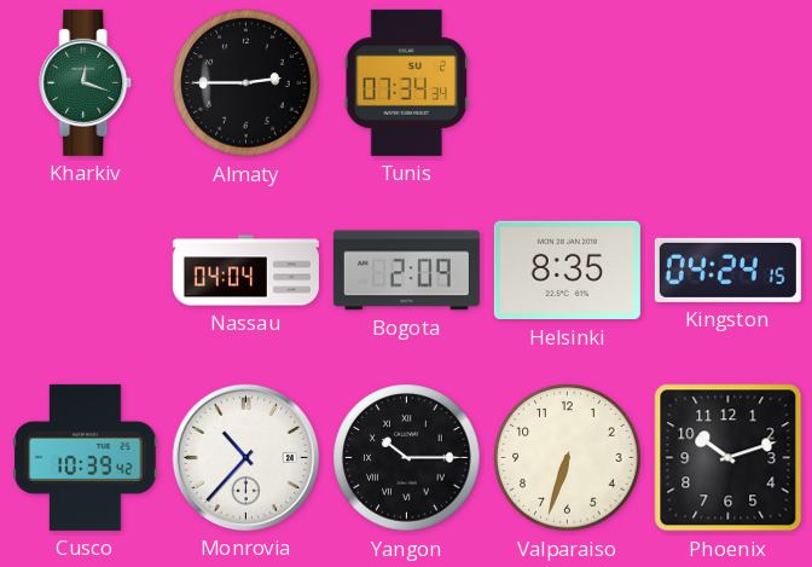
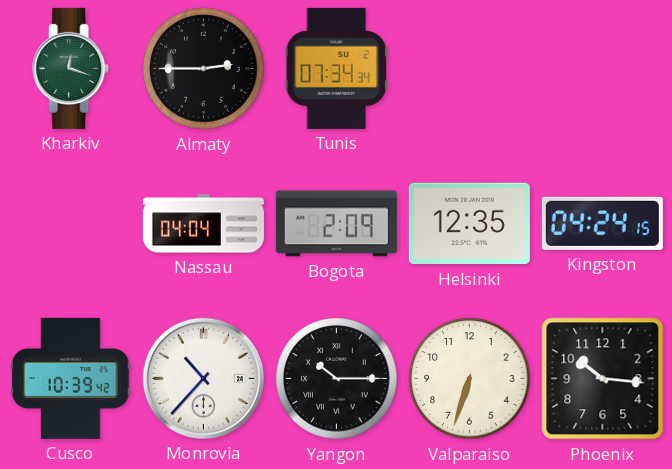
Helsinki: 8:35 -> 12:35
Phoenix: 10:12 -> 10:16
